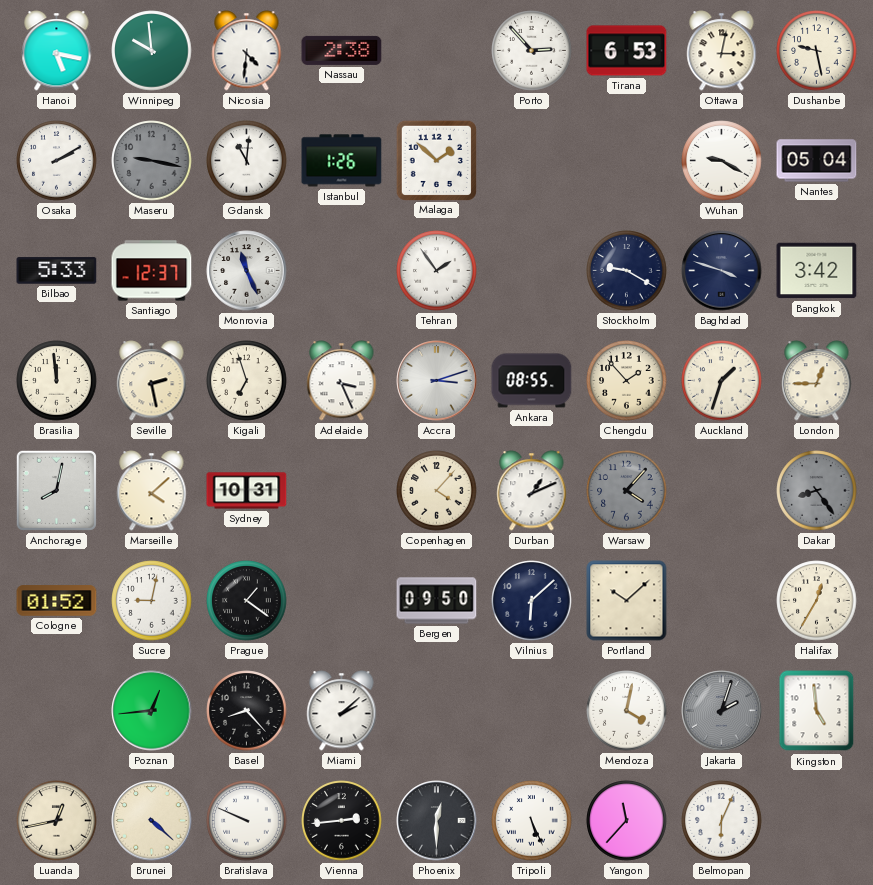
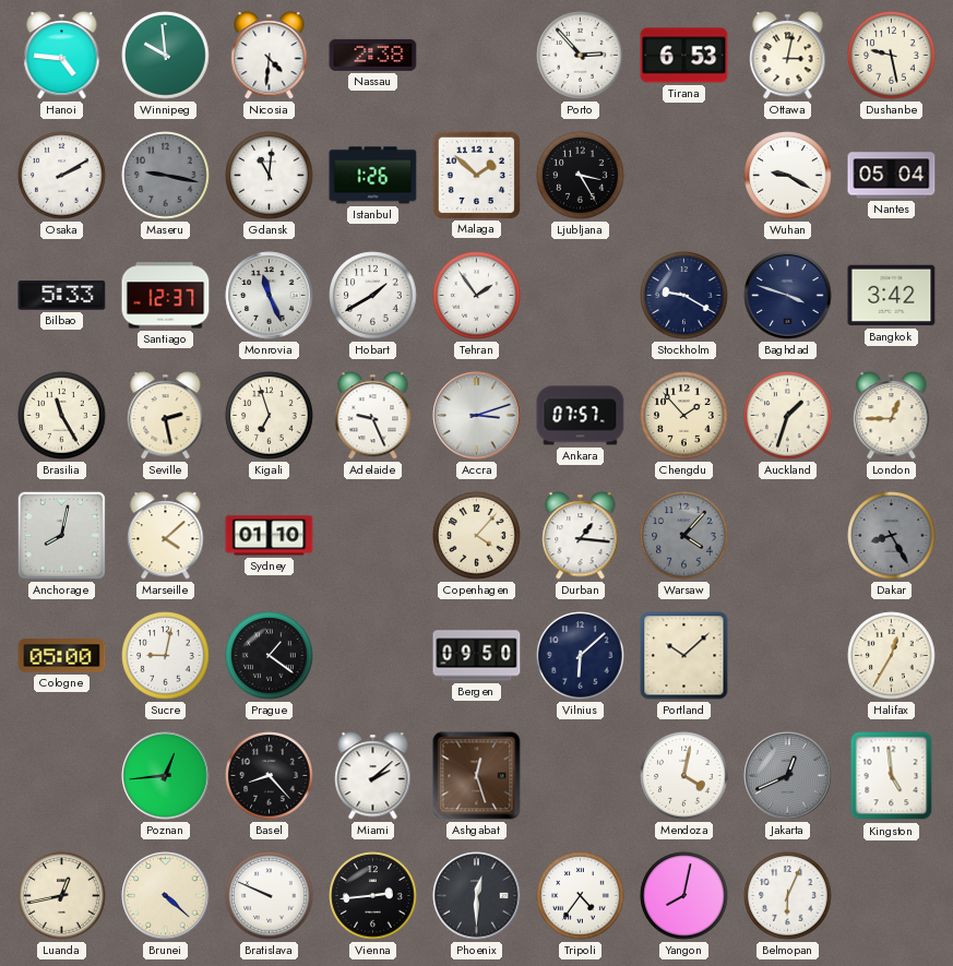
Hanoi: 5:17 -> 4:46
Ljubljana: none -> 3:25
Hobart: none -> 1:40
Brasilia: 11:59 -> 11:25
Adelaide: 3:26 -> 9:26
Ankara: 08:55 -> 07:57
Sydney: 10:31 -> 01:10
Durban: 1:11 -> 1:16
Dakar: 8:24 -> 8:25
Cologne: 01:52 -> 05:00
Ashgabat: none -> 12:27
Jakarta: 2:03 -> 12:41
Tripoli: 5:26 -> 4:36
Yangon: 11:37 -> 8:02
